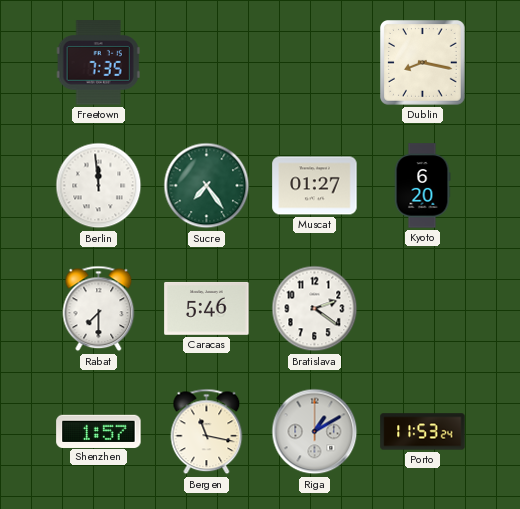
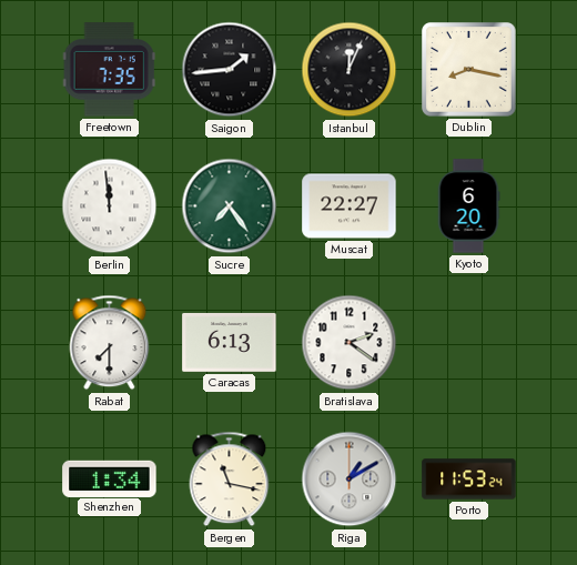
Saigon: none -> 1:44
Istanbul: none -> 12:04
Muscat: 01:27 -> 22:27
Caracas: 5:46 -> 6:13
Shenzhen: 1:57 -> 1:34
